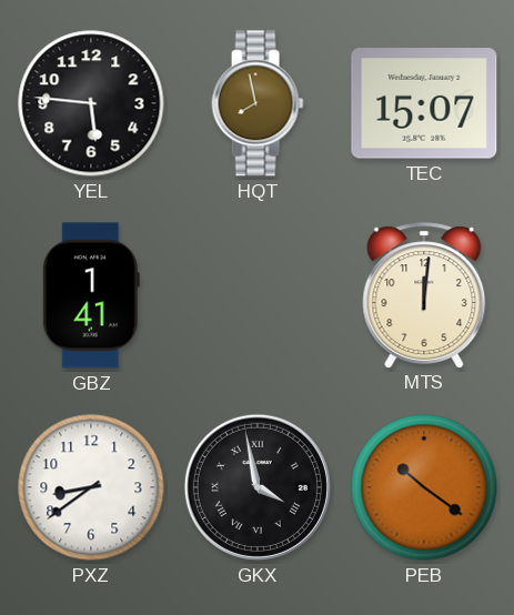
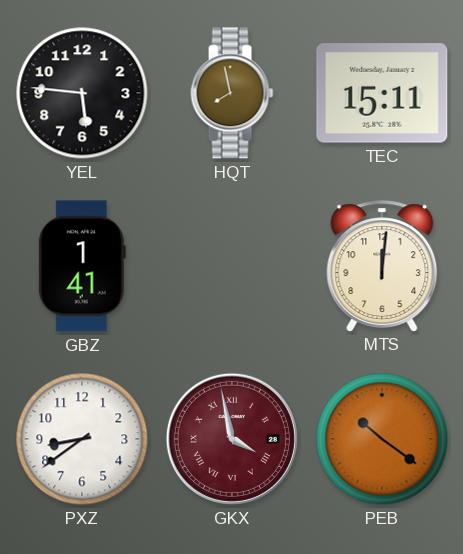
TEC: 15:07 -> 15:11
GKX dial: black -> burgundy
